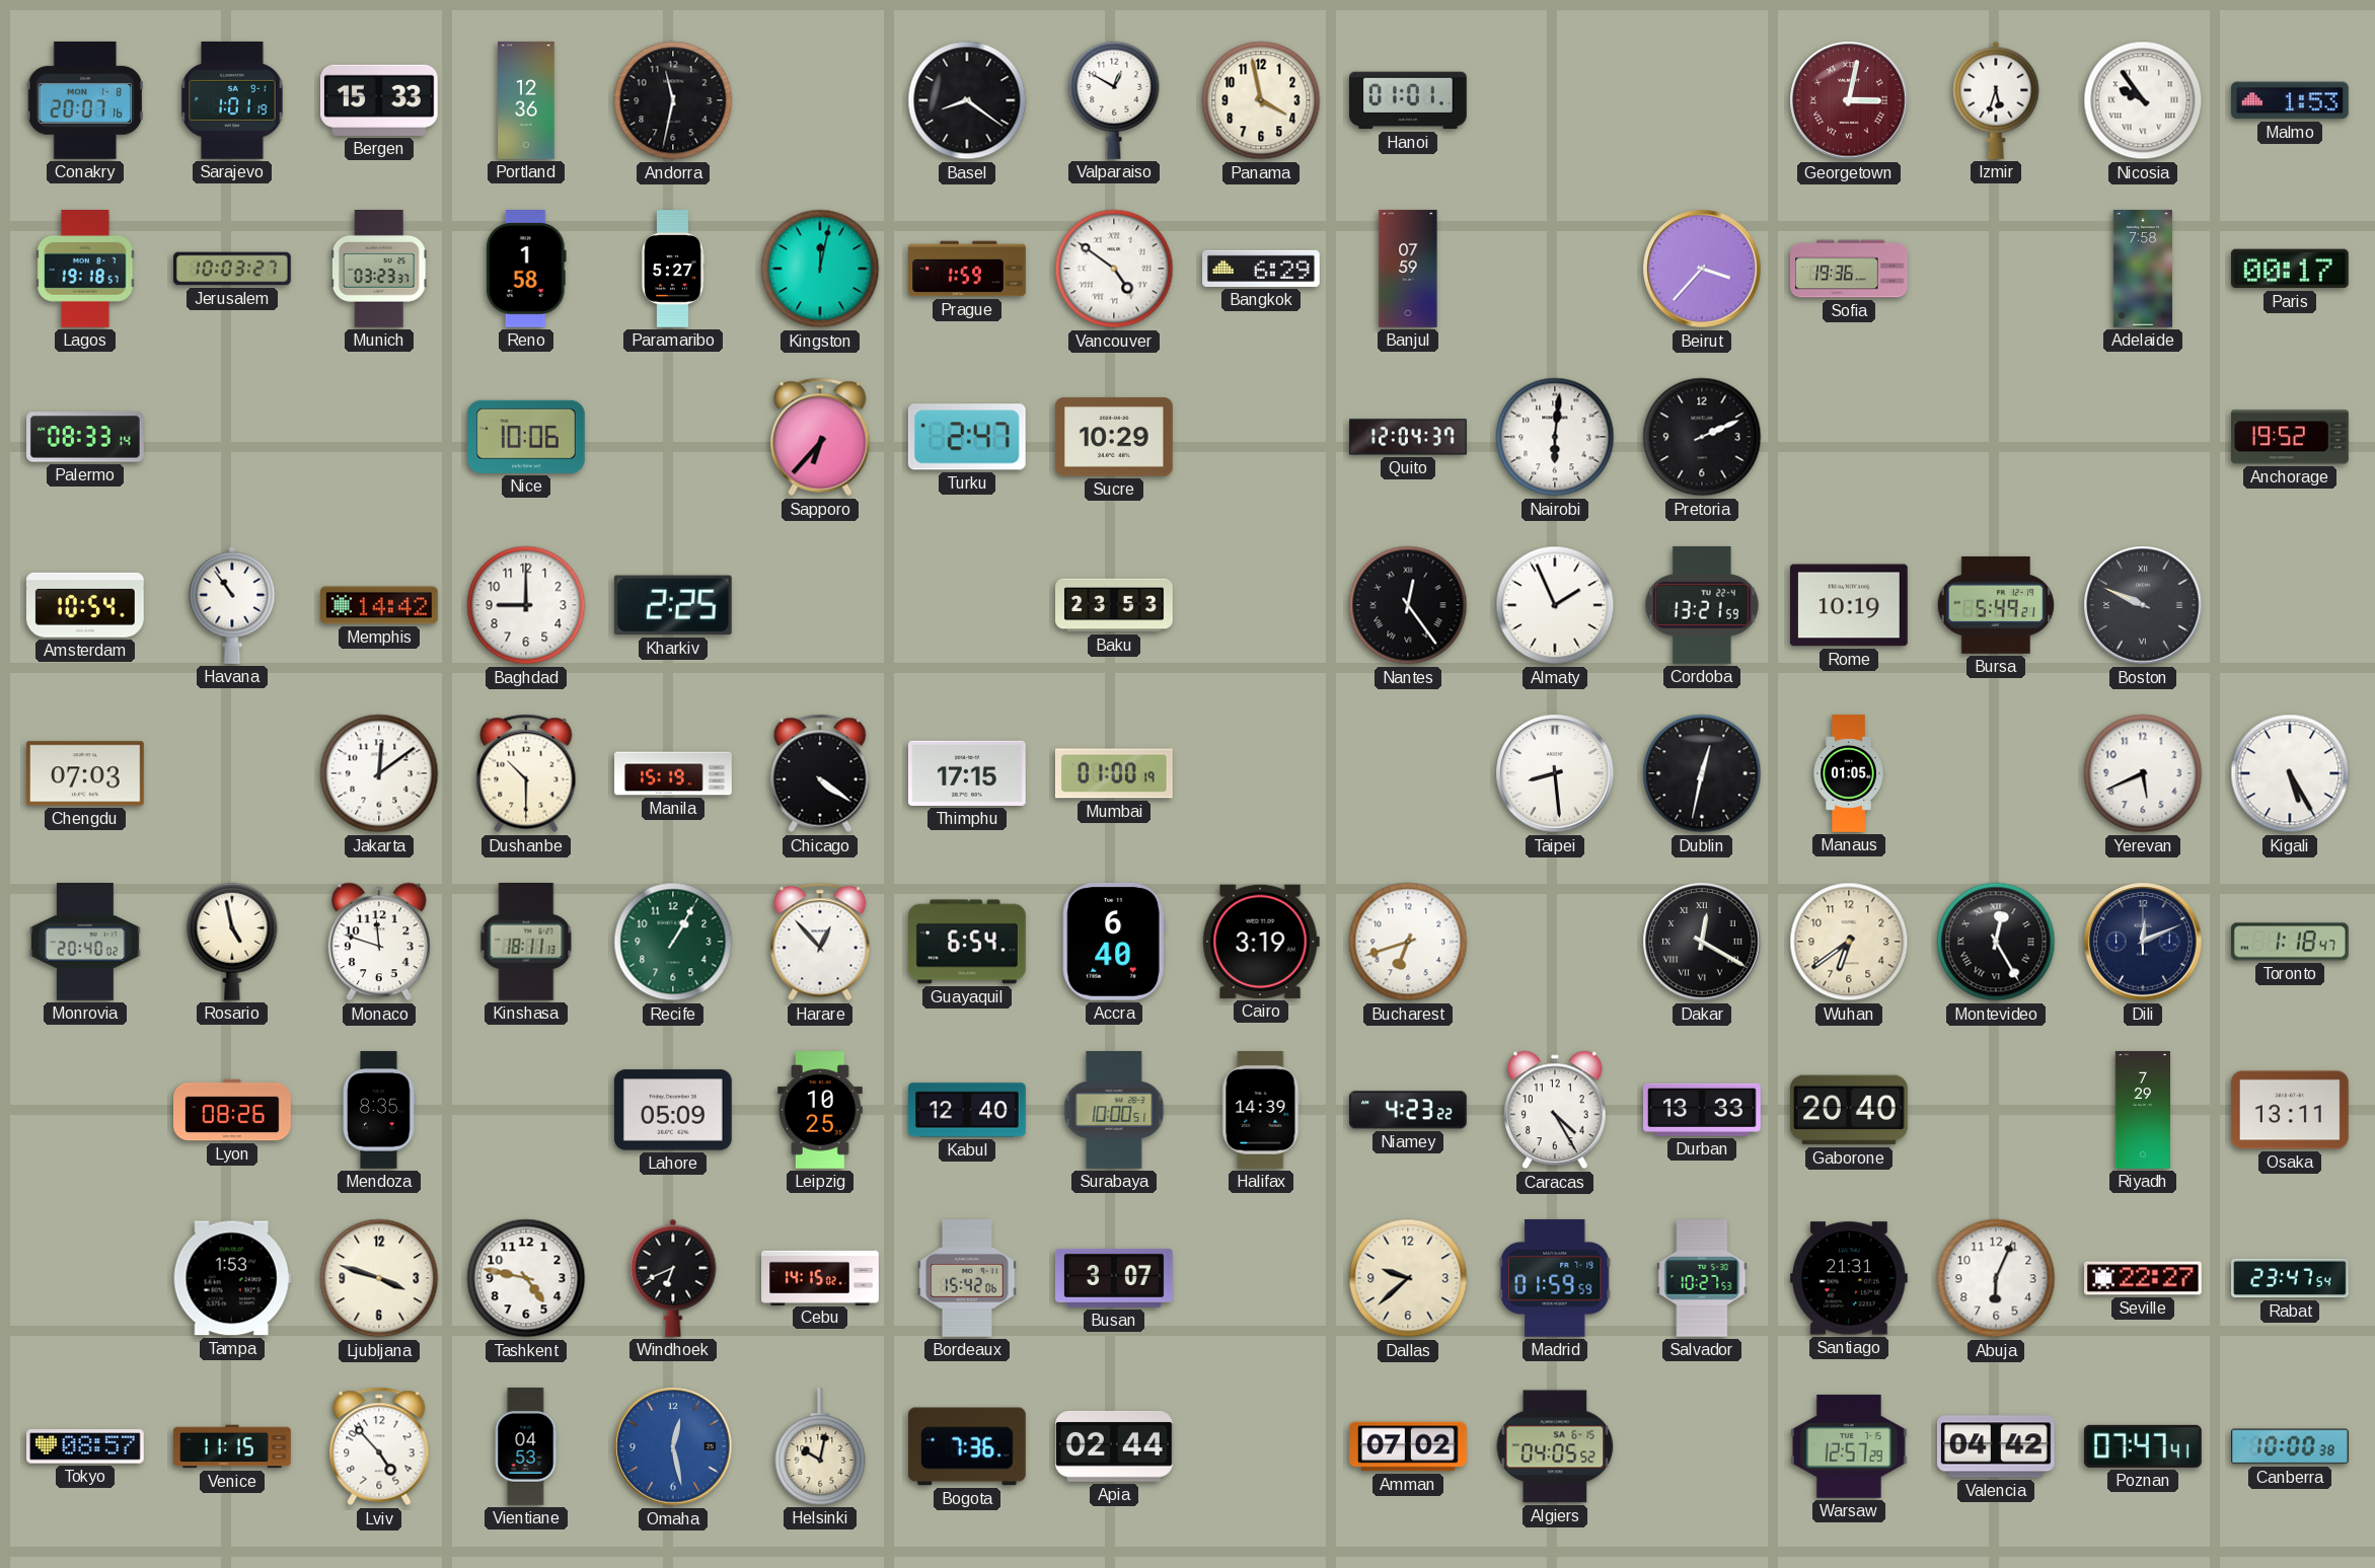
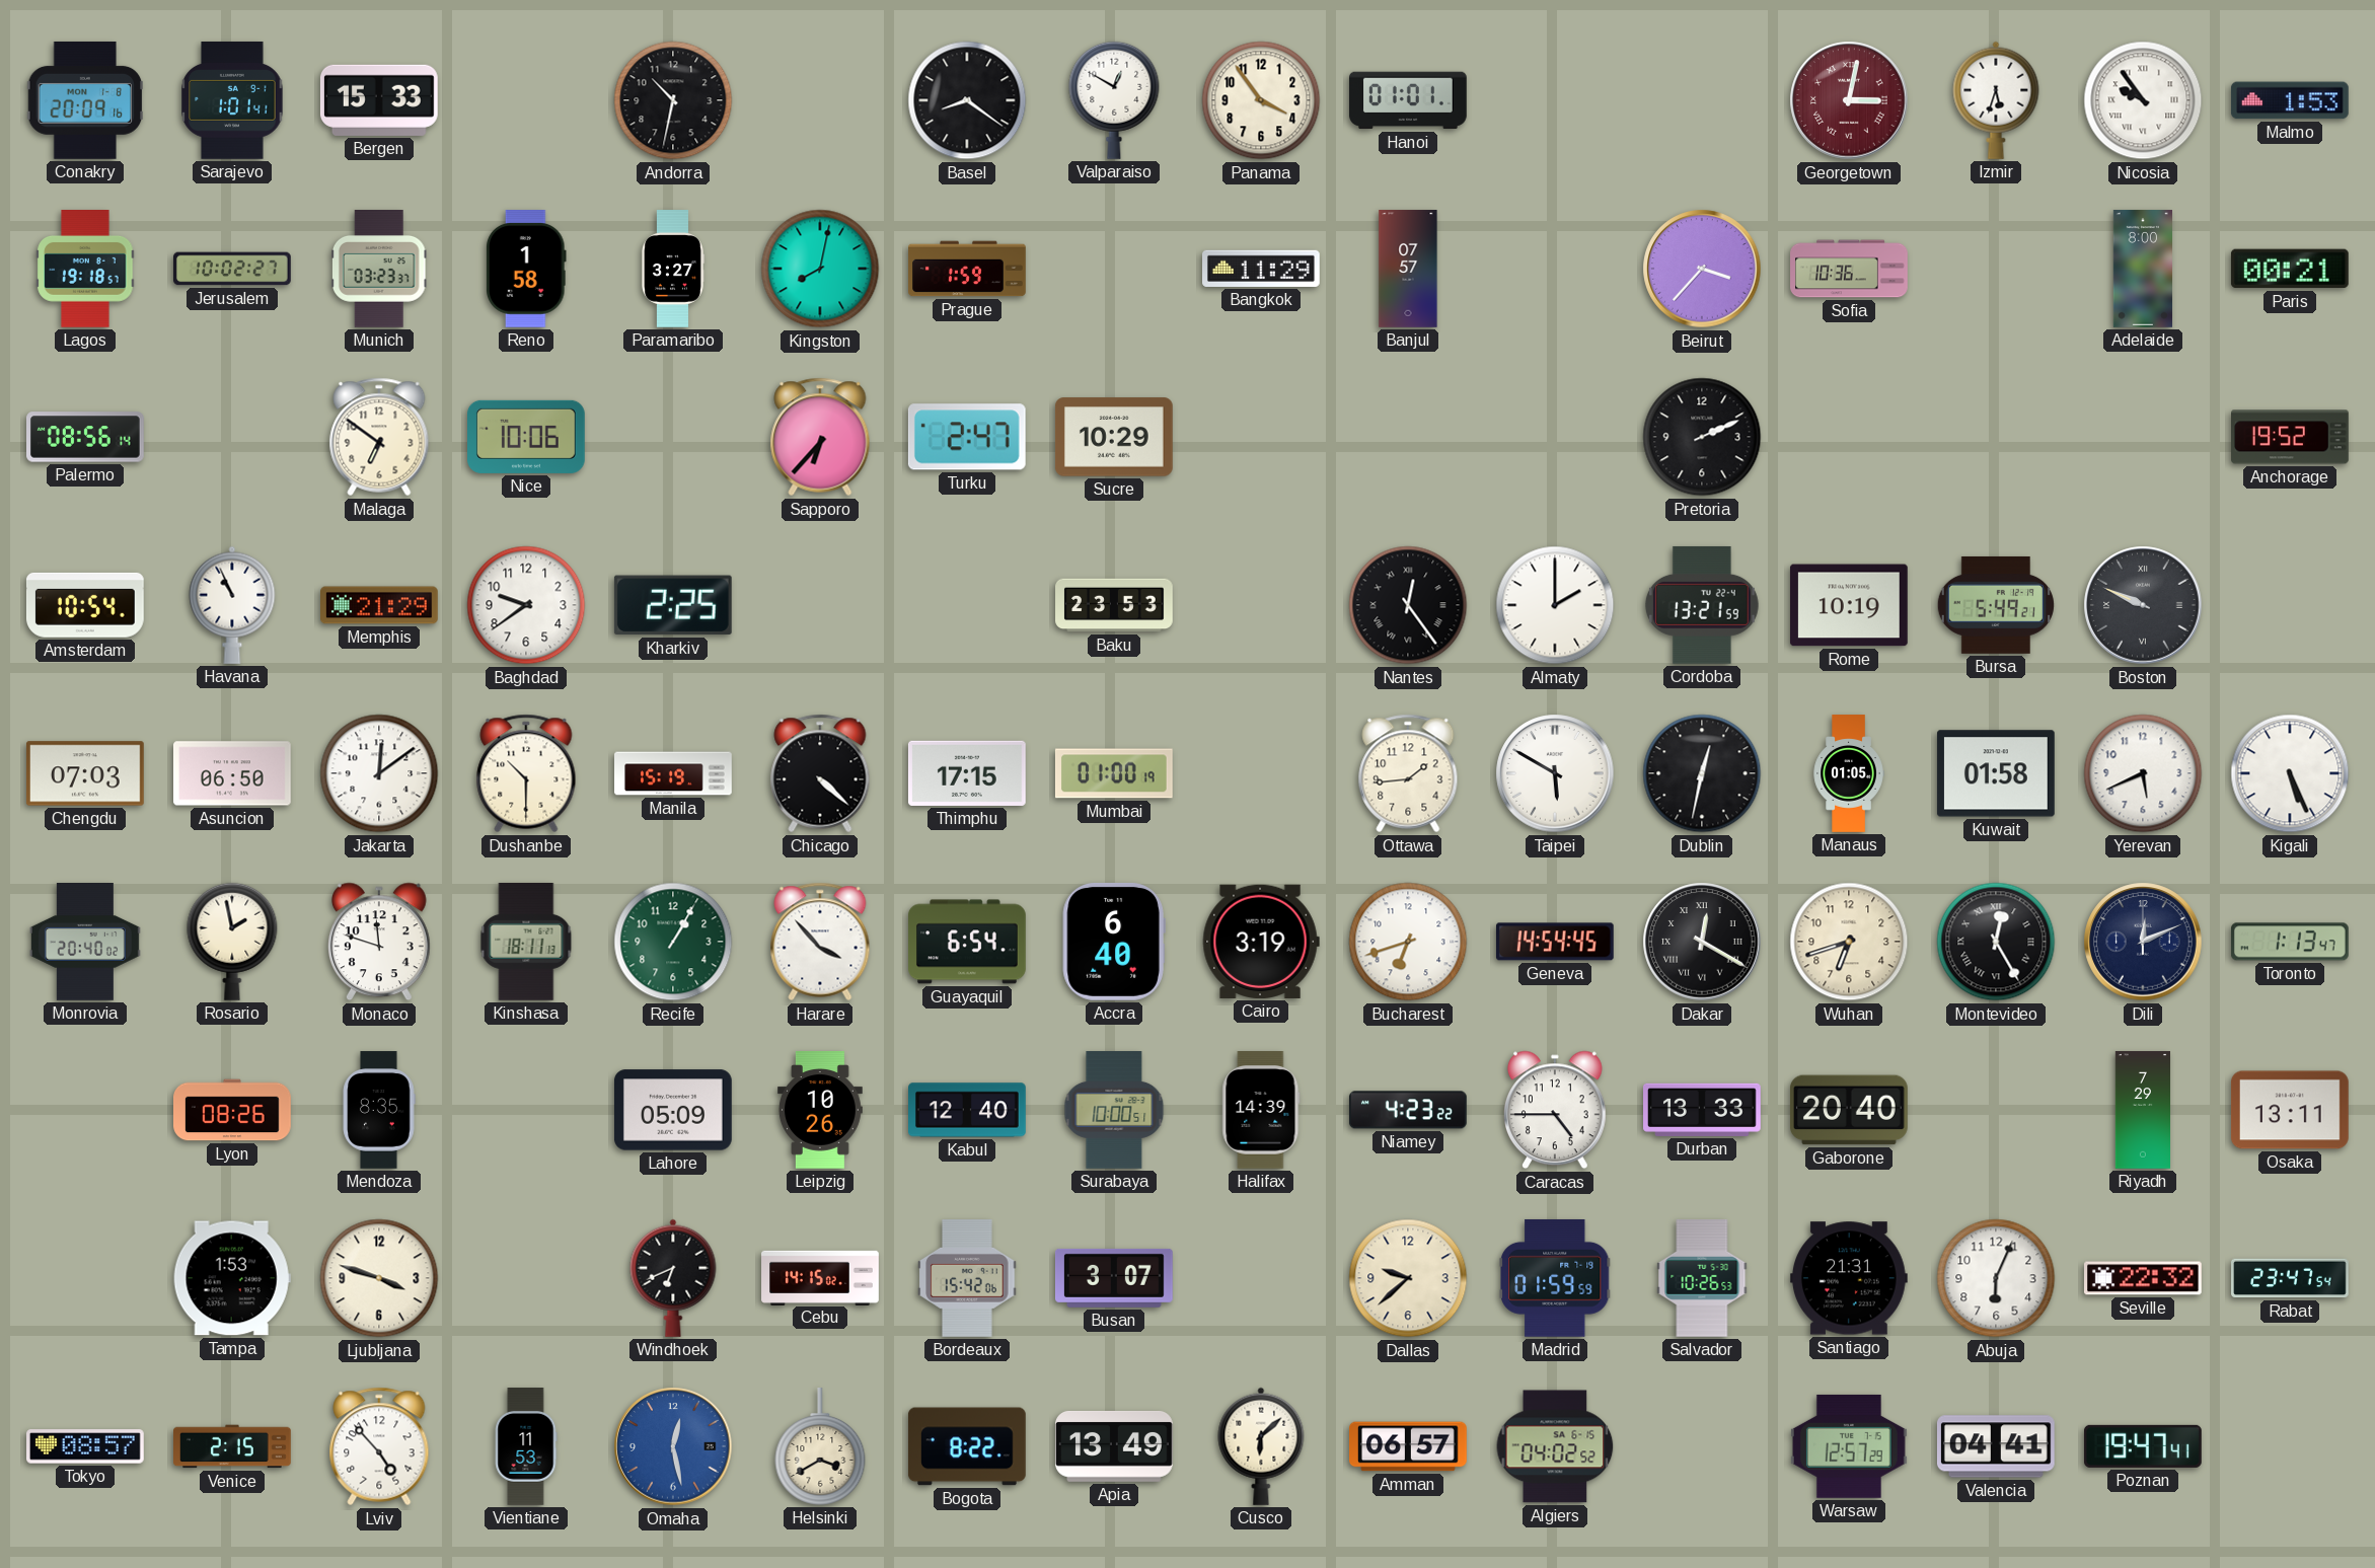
Conakry: 20:07 -> 20:09
Sarajevo: 1:01:19 -> 1:01:41
Portland: 12:36 -> none
Andorra: 11:32 -> 10:32
Panama: 3:58 -> 3:54
Jerusalem: 10:03 -> 10:02
Paramaribo: 5:27 -> 3:27
Kingston: 12:02 -> 8:02
Vancouver: 4:51 -> none
Bangkok: 6:29 -> 11:29
Banjul: 07:59 -> 07:57
Sofia: 19:36 -> 10:36
Adelaide: 7:58 -> 8:00
Paris: 00:17 -> 00:21
Palermo: 08:33 -> 08:56
Malaga: none -> 6:51
Quito: 12:04 -> none
Nairobi: 6:01 -> none
Havana: 10:54 -> 10:56
Memphis: 14:42 -> 21:29
Baghdad: 9:00 -> 9:39
Almaty: 1:56 -> 2:00
Asuncion: none -> 06:50
Chicago: 4:21 -> 4:22
Ottawa: none -> 1:44
Taipei: 8:29 -> 5:50
Kuwait: none -> 01:58
Kigali: 5:25 -> 5:26
Rosario: 4:58 -> 1:58
Harare: 12:53 -> 3:53
Geneva: none -> 14:54
Wuhan: 6:39 -> 6:42
Toronto: 1:18 -> 1:13
Leipzig: 10:25 -> 10:26
Caracas: 4:25 -> 4:45
Tashkent: 4:47 -> none
Salvador: 10:27 -> 10:26
Seville: 22:27 -> 22:32
Venice: 11:15 -> 2:15
Vientiane: 04:53 -> 11:53
Helsinki: 10:02 -> 3:40
Bogota: 7:36 -> 8:22
Apia: 02:44 -> 13:49
Cusco: none -> 6:08
Amman: 07:02 -> 06:57
Algiers: 04:05 -> 04:02
Valencia: 04:42 -> 04:41
Poznan: 07:47 -> 19:47
Canberra: 10:00 -> none
